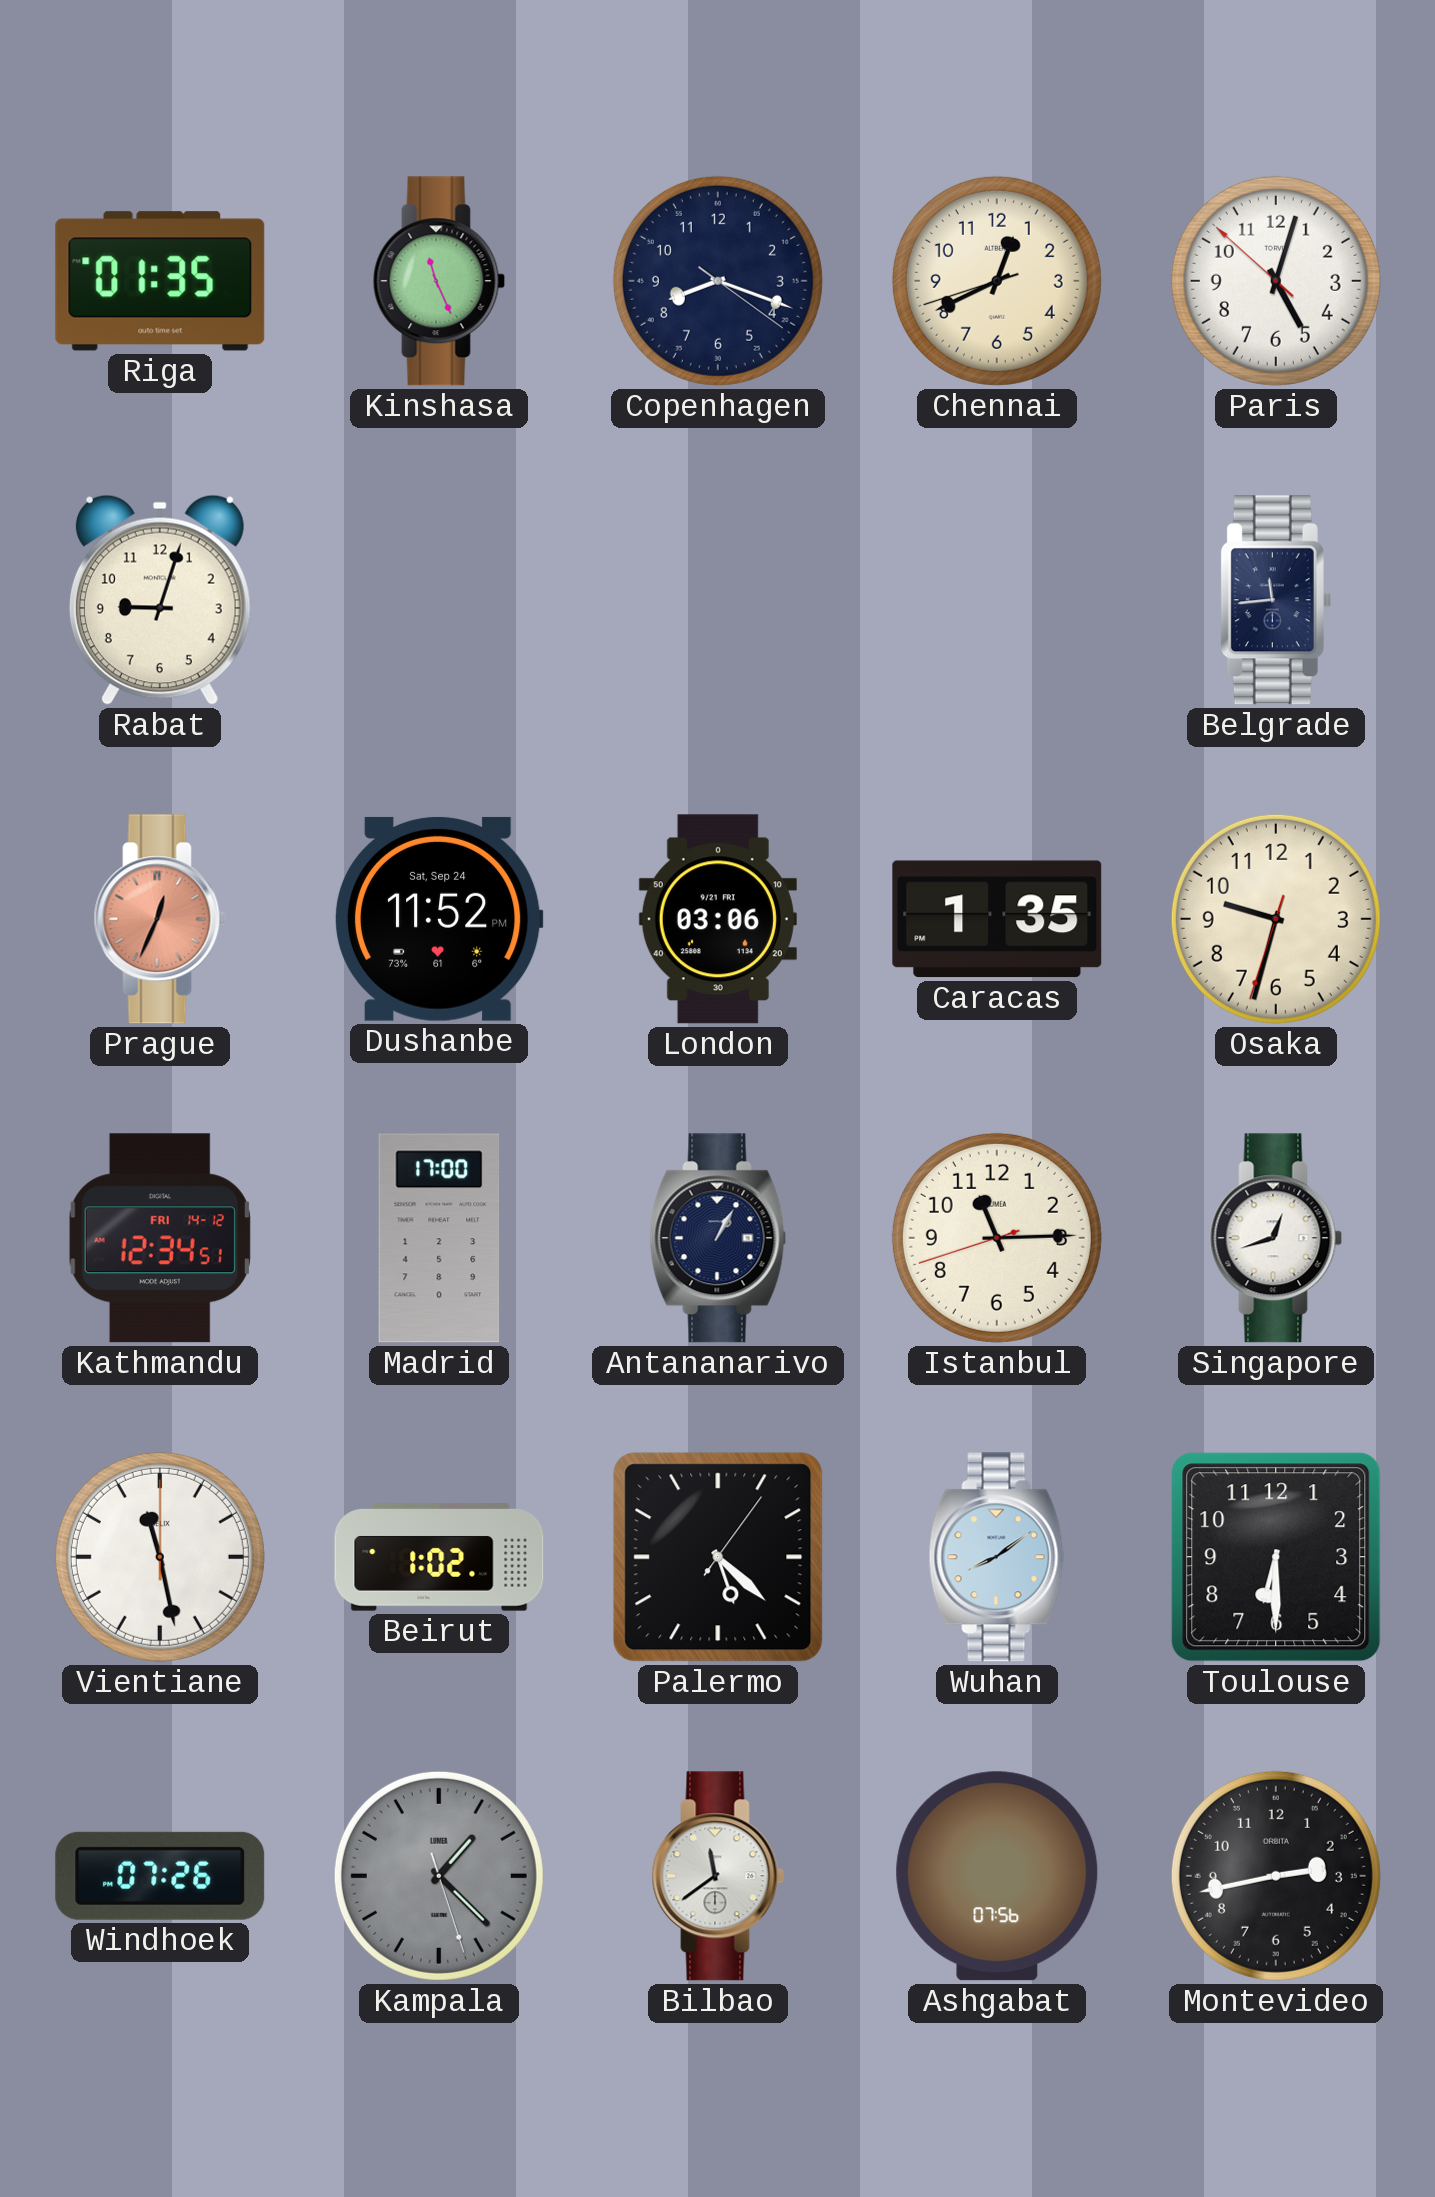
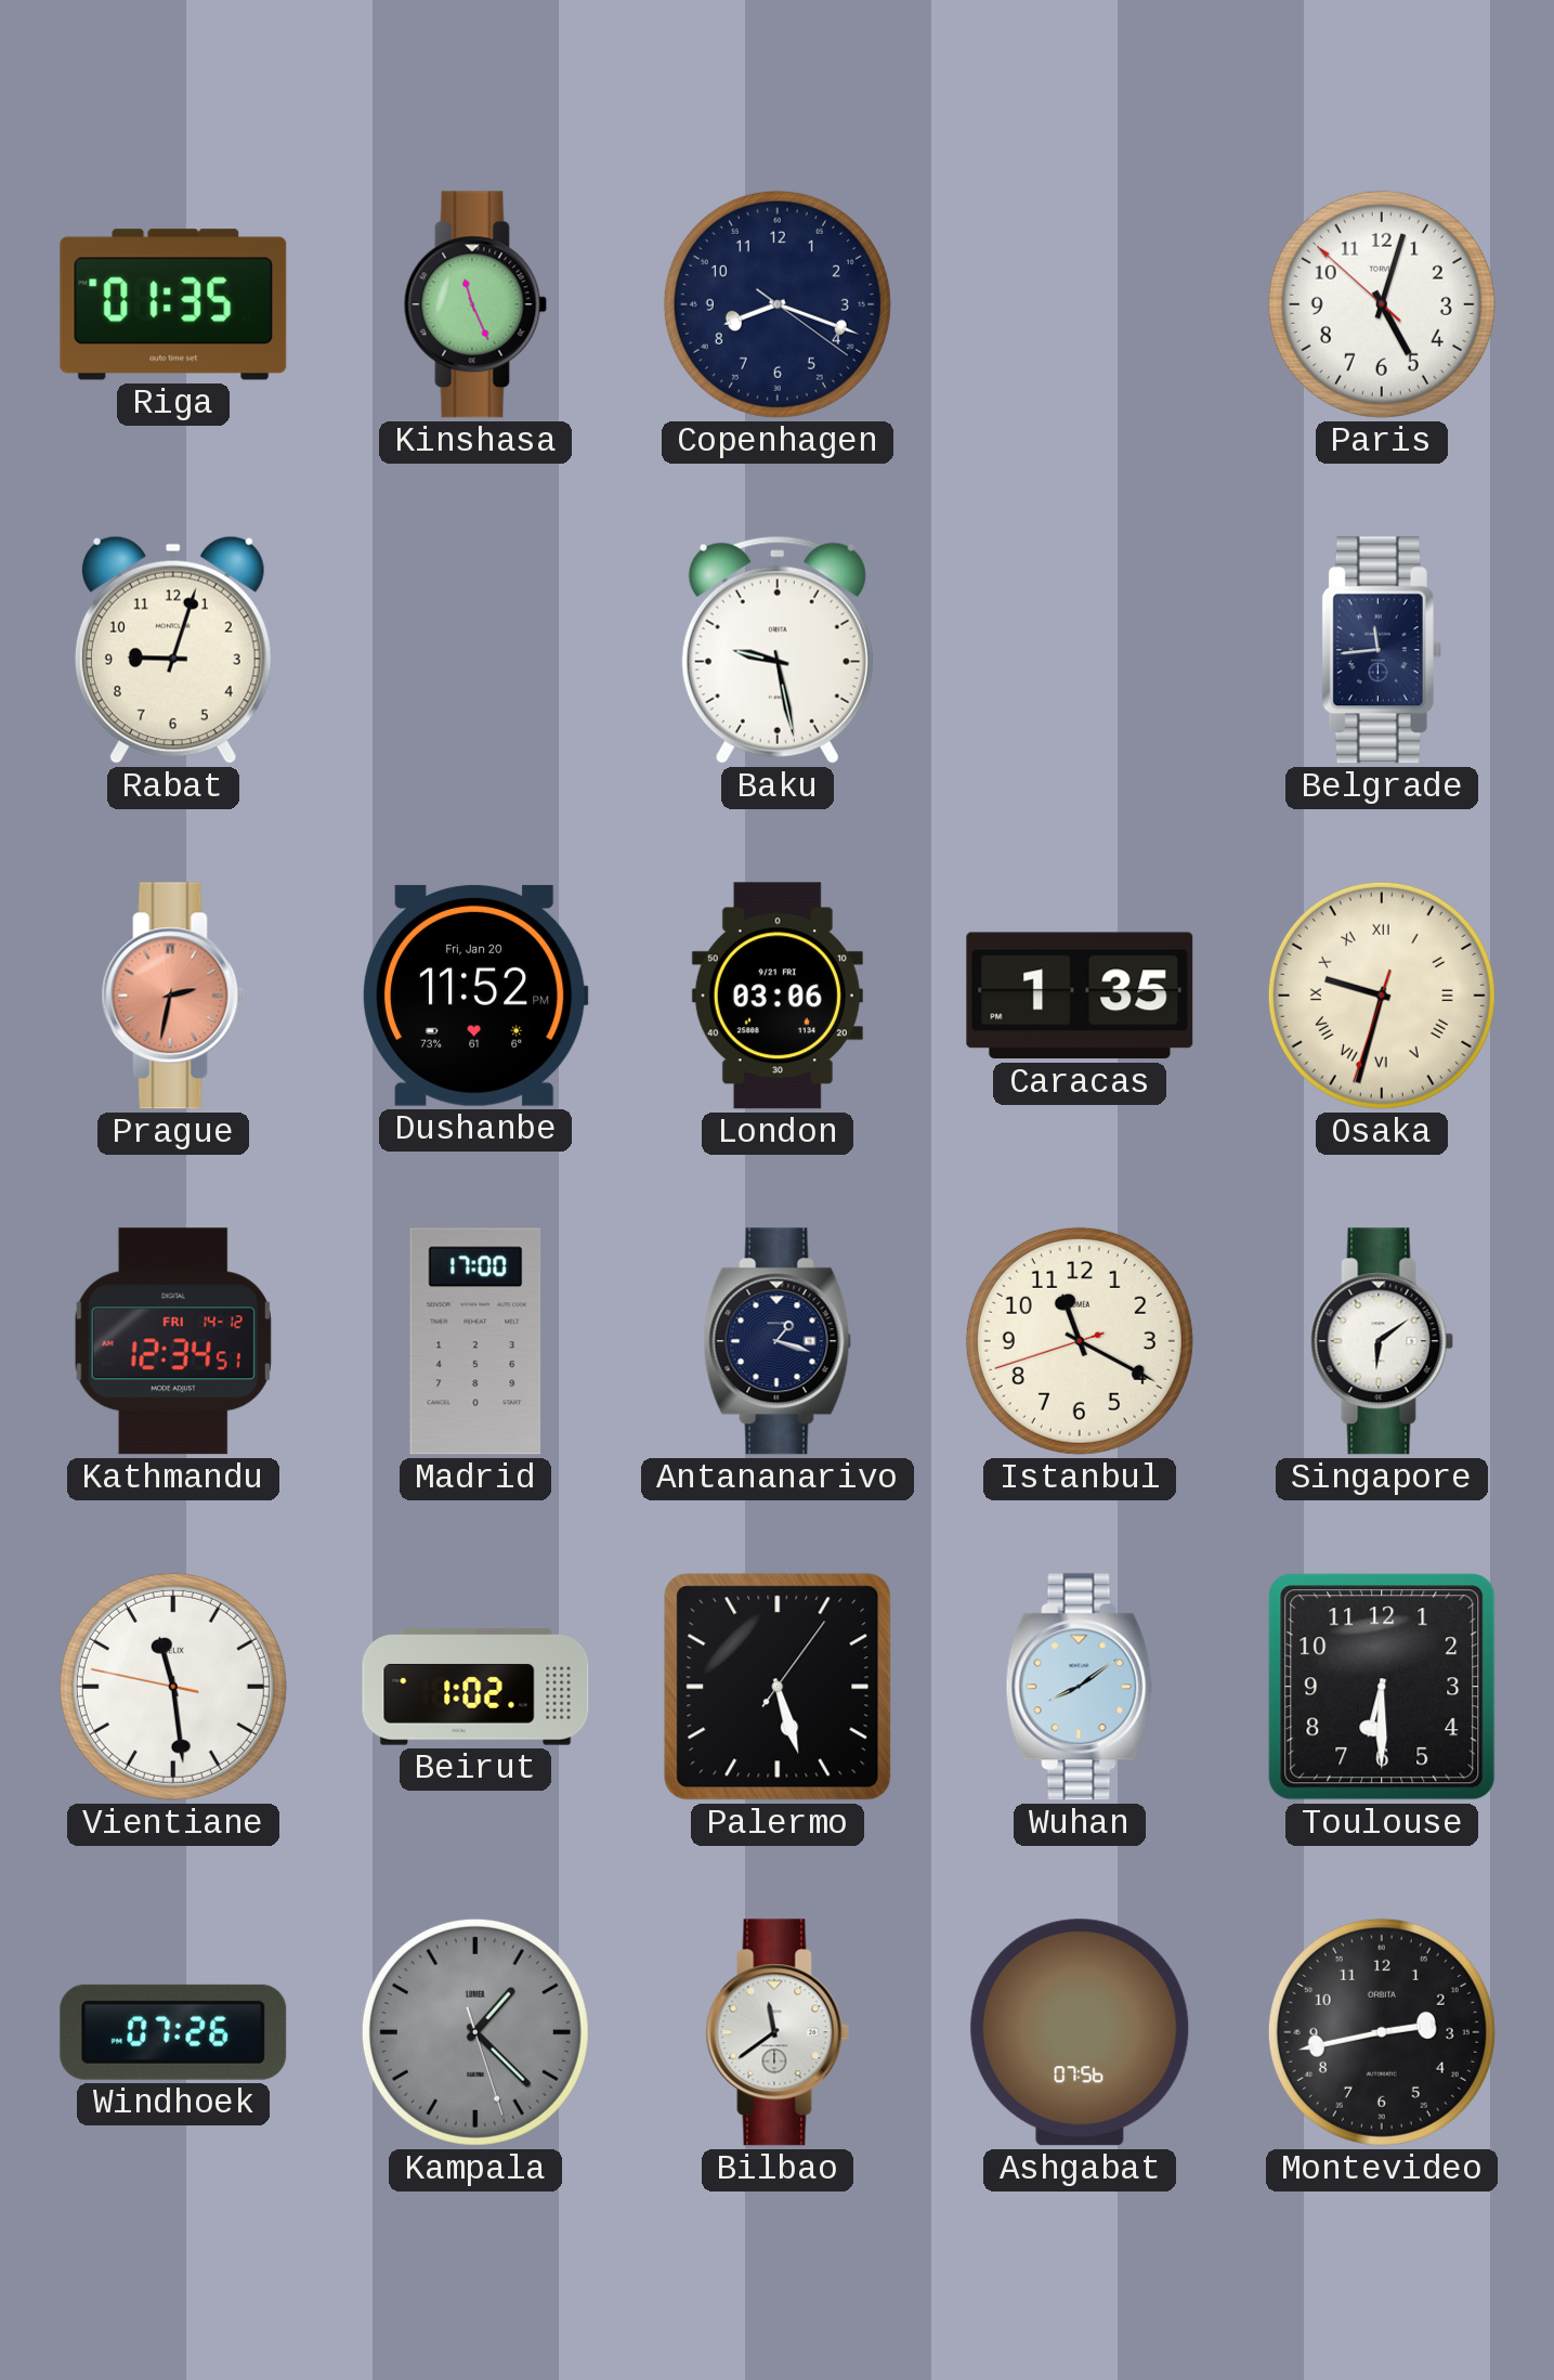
Chennai: 12:40 -> none
Baku: none -> 9:28
Prague: 12:34 -> 2:32
Dushanbe date: Sat, Sep 24 -> Fri, Jan 20
Osaka numerals: Arabic -> Roman
Antananarivo: 1:05 -> 1:18
Istanbul: 11:14 -> 11:19
Singapore: 12:42 -> 6:09
Vientiane: 11:28:00 -> 11:28:47
Palermo: 5:22 -> 5:27
